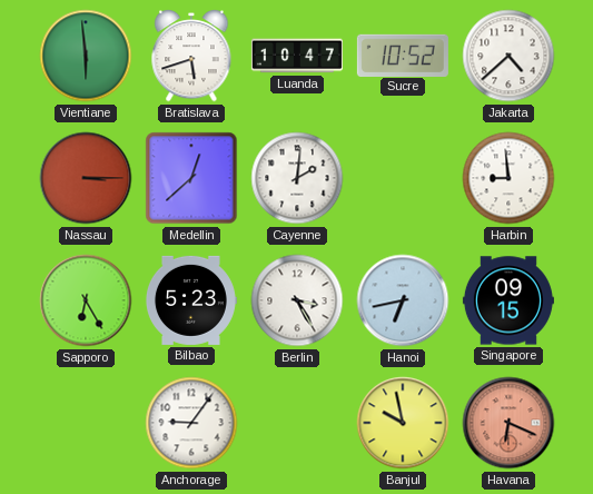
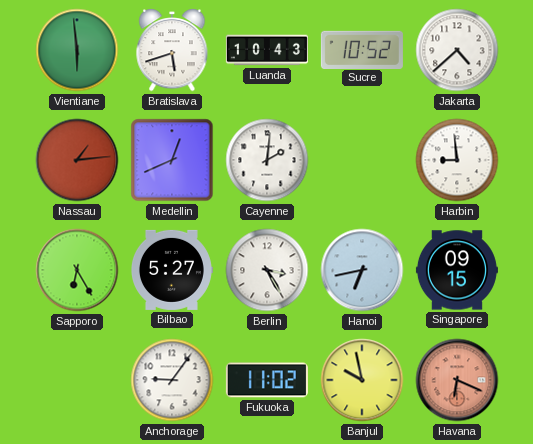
Luanda: 10:47 -> 10:43
Nassau: 3:15 -> 1:14
Medellin: 12:38 -> 12:41
Bilbao: 5:23 -> 5:27
Fukuoka: none -> 11:02
